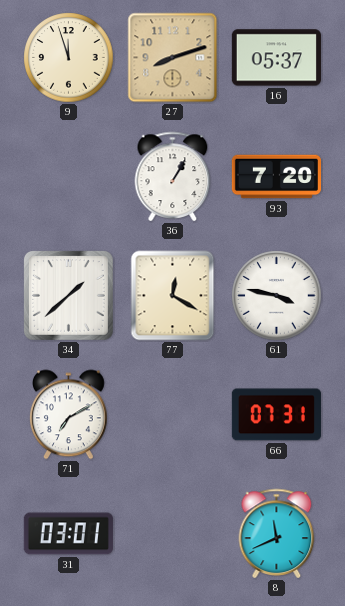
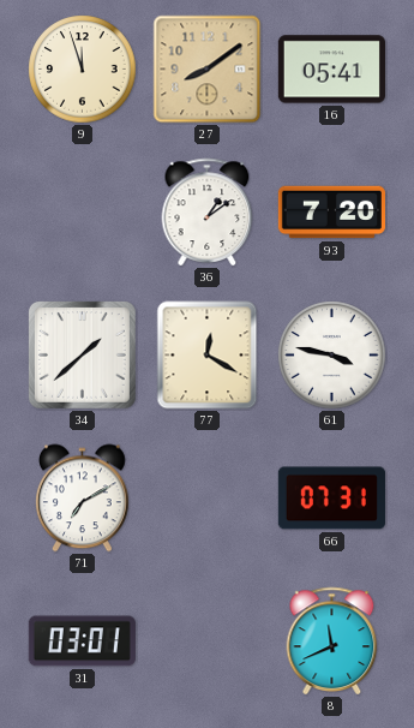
27: 8:12 -> 8:09
16: 05:37 -> 05:41
36: 1:05 -> 1:09
